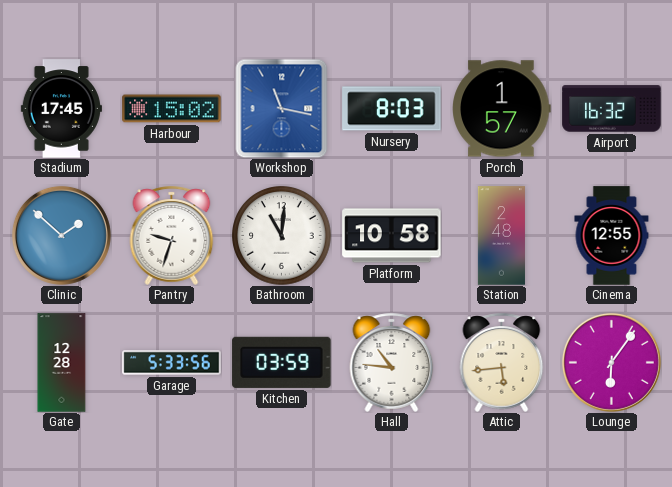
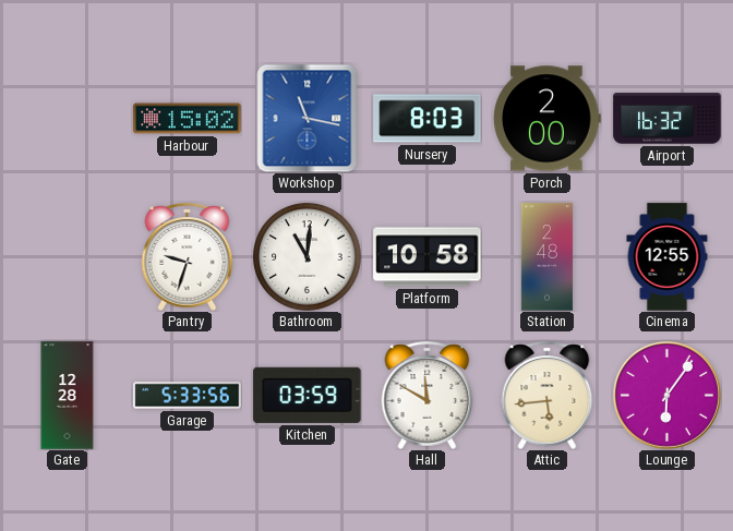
Stadium: 17:45 -> none
Porch: 1:57 -> 2:00
Clinic: 1:52 -> none
Hall: 10:46 -> 11:50
